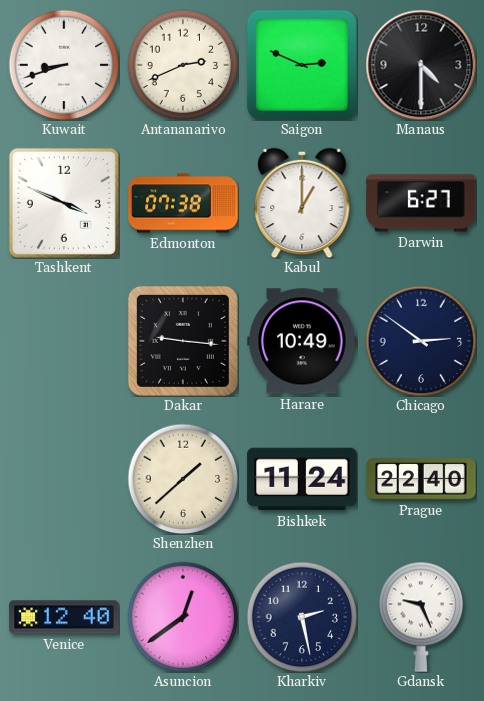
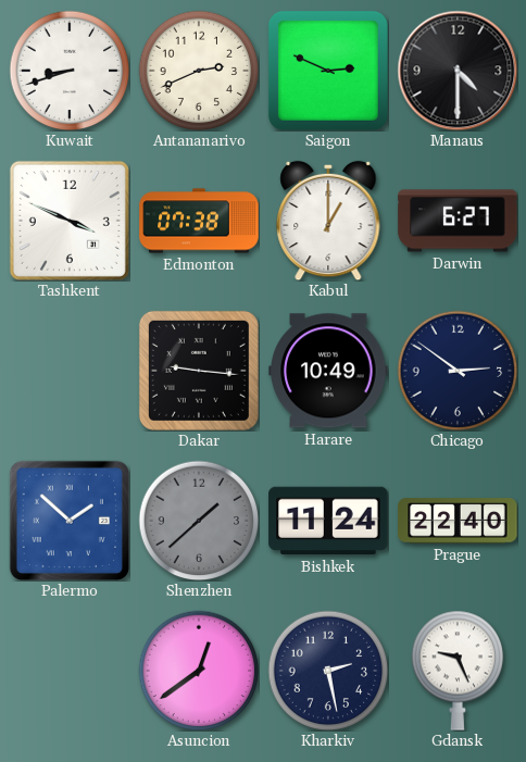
Palermo: none -> 1:52
Shenzhen dial: cream -> grey
Venice: 12:40 -> none
